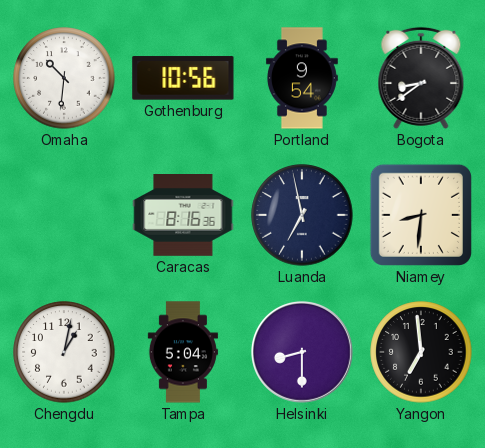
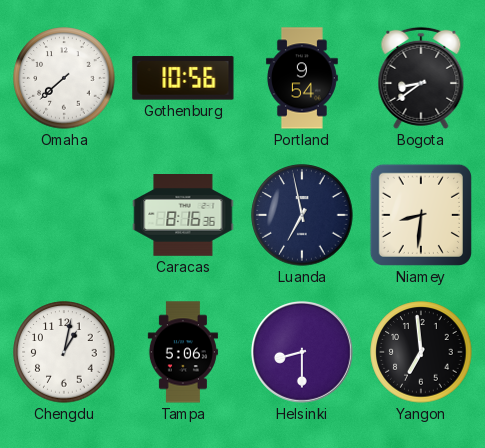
Omaha: 10:31 -> 7:38
Tampa: 5:04 -> 5:06
